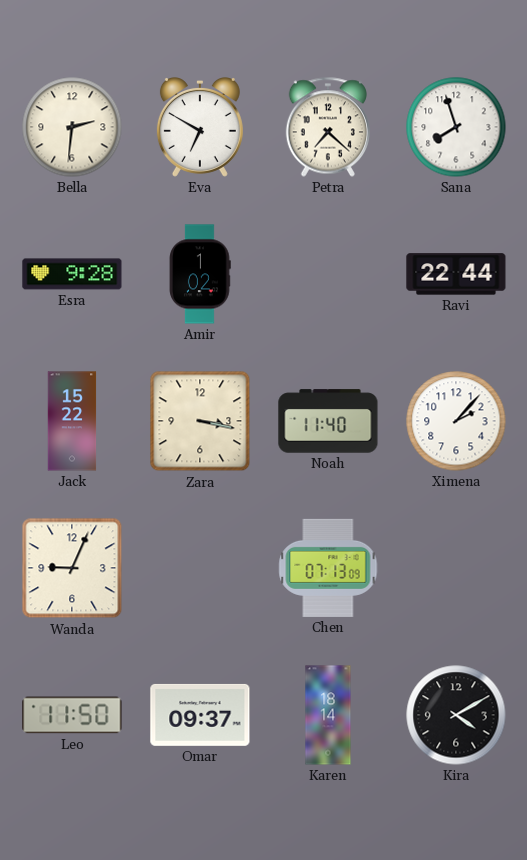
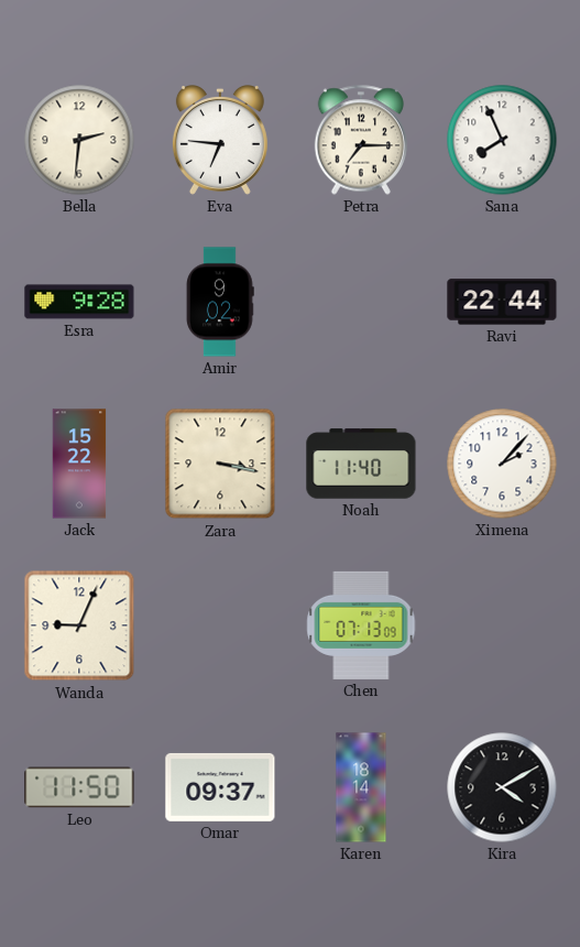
Eva: 6:50 -> 6:46
Petra: 7:22 -> 7:15
Sana: 7:57 -> 7:56
Amir: 1:02 -> 9:02
